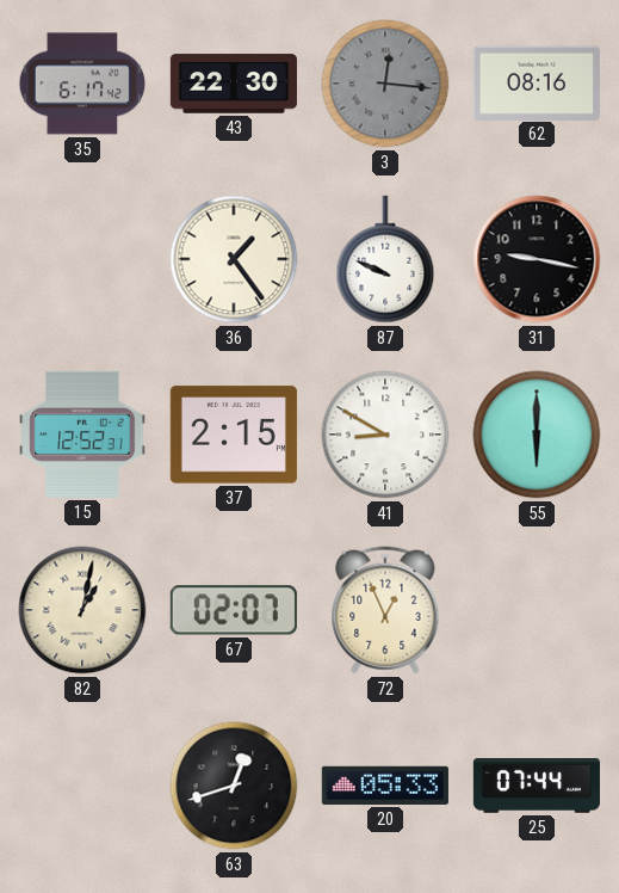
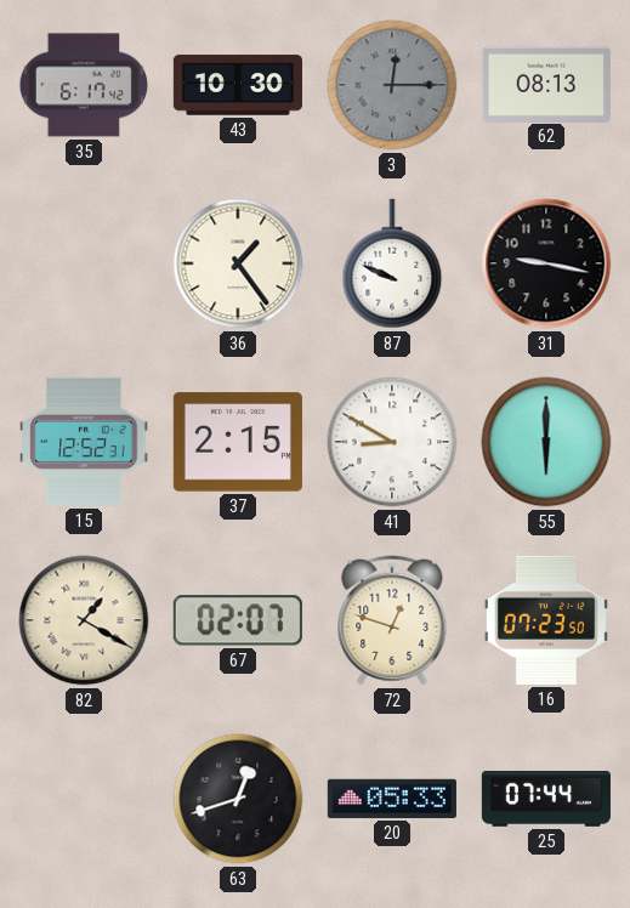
43: 22:30 -> 10:30
3: 12:16 -> 12:15
62: 08:16 -> 08:13
82: 1:02 -> 1:20
72: 12:56 -> 12:48
16: none -> 07:23
